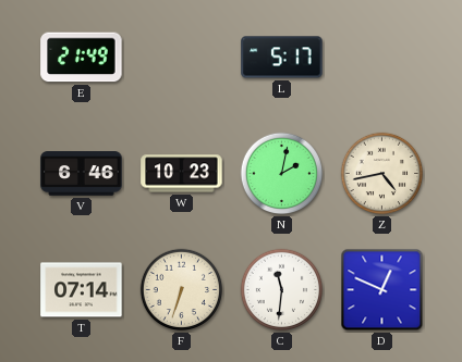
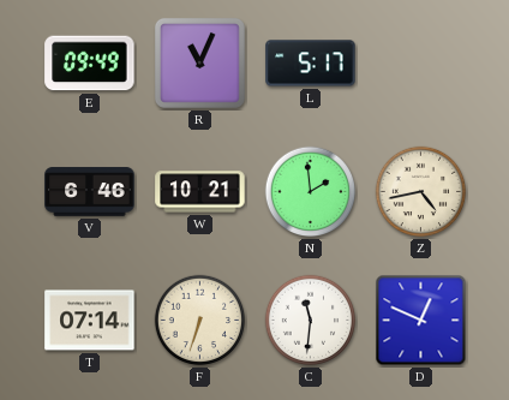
E: 21:49 -> 09:49
R: none -> 11:04
W: 10:23 -> 10:21
N: 2:02 -> 1:59
